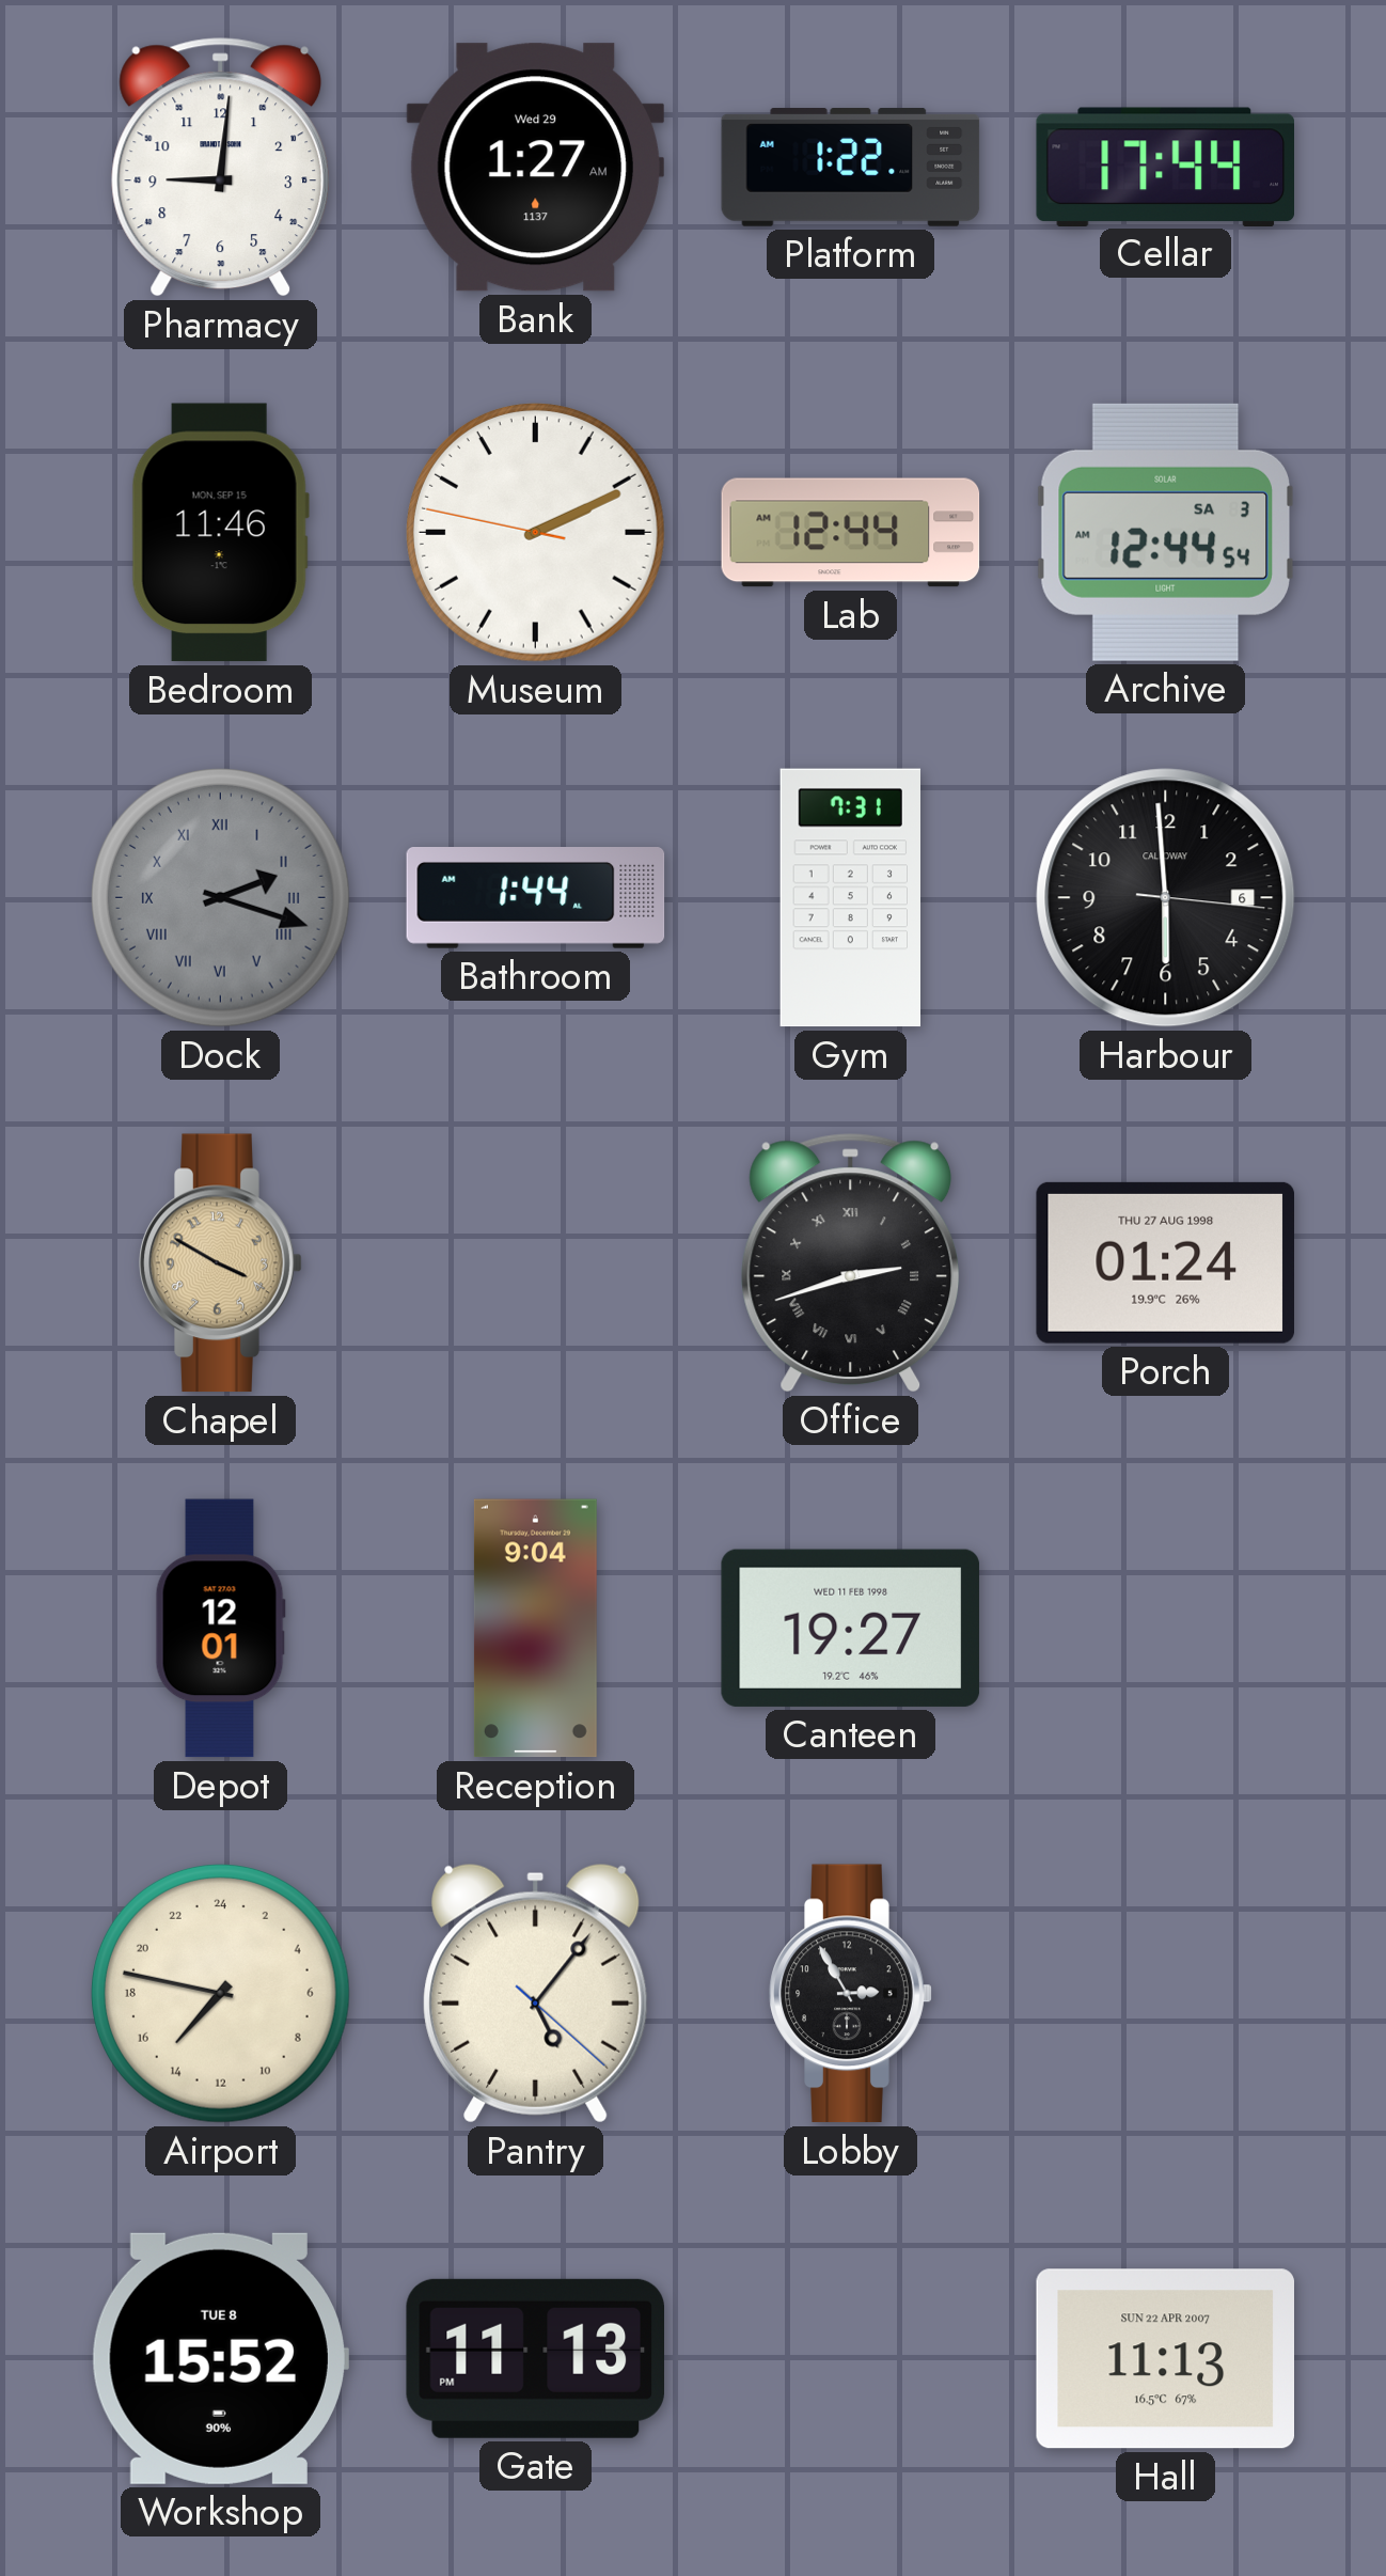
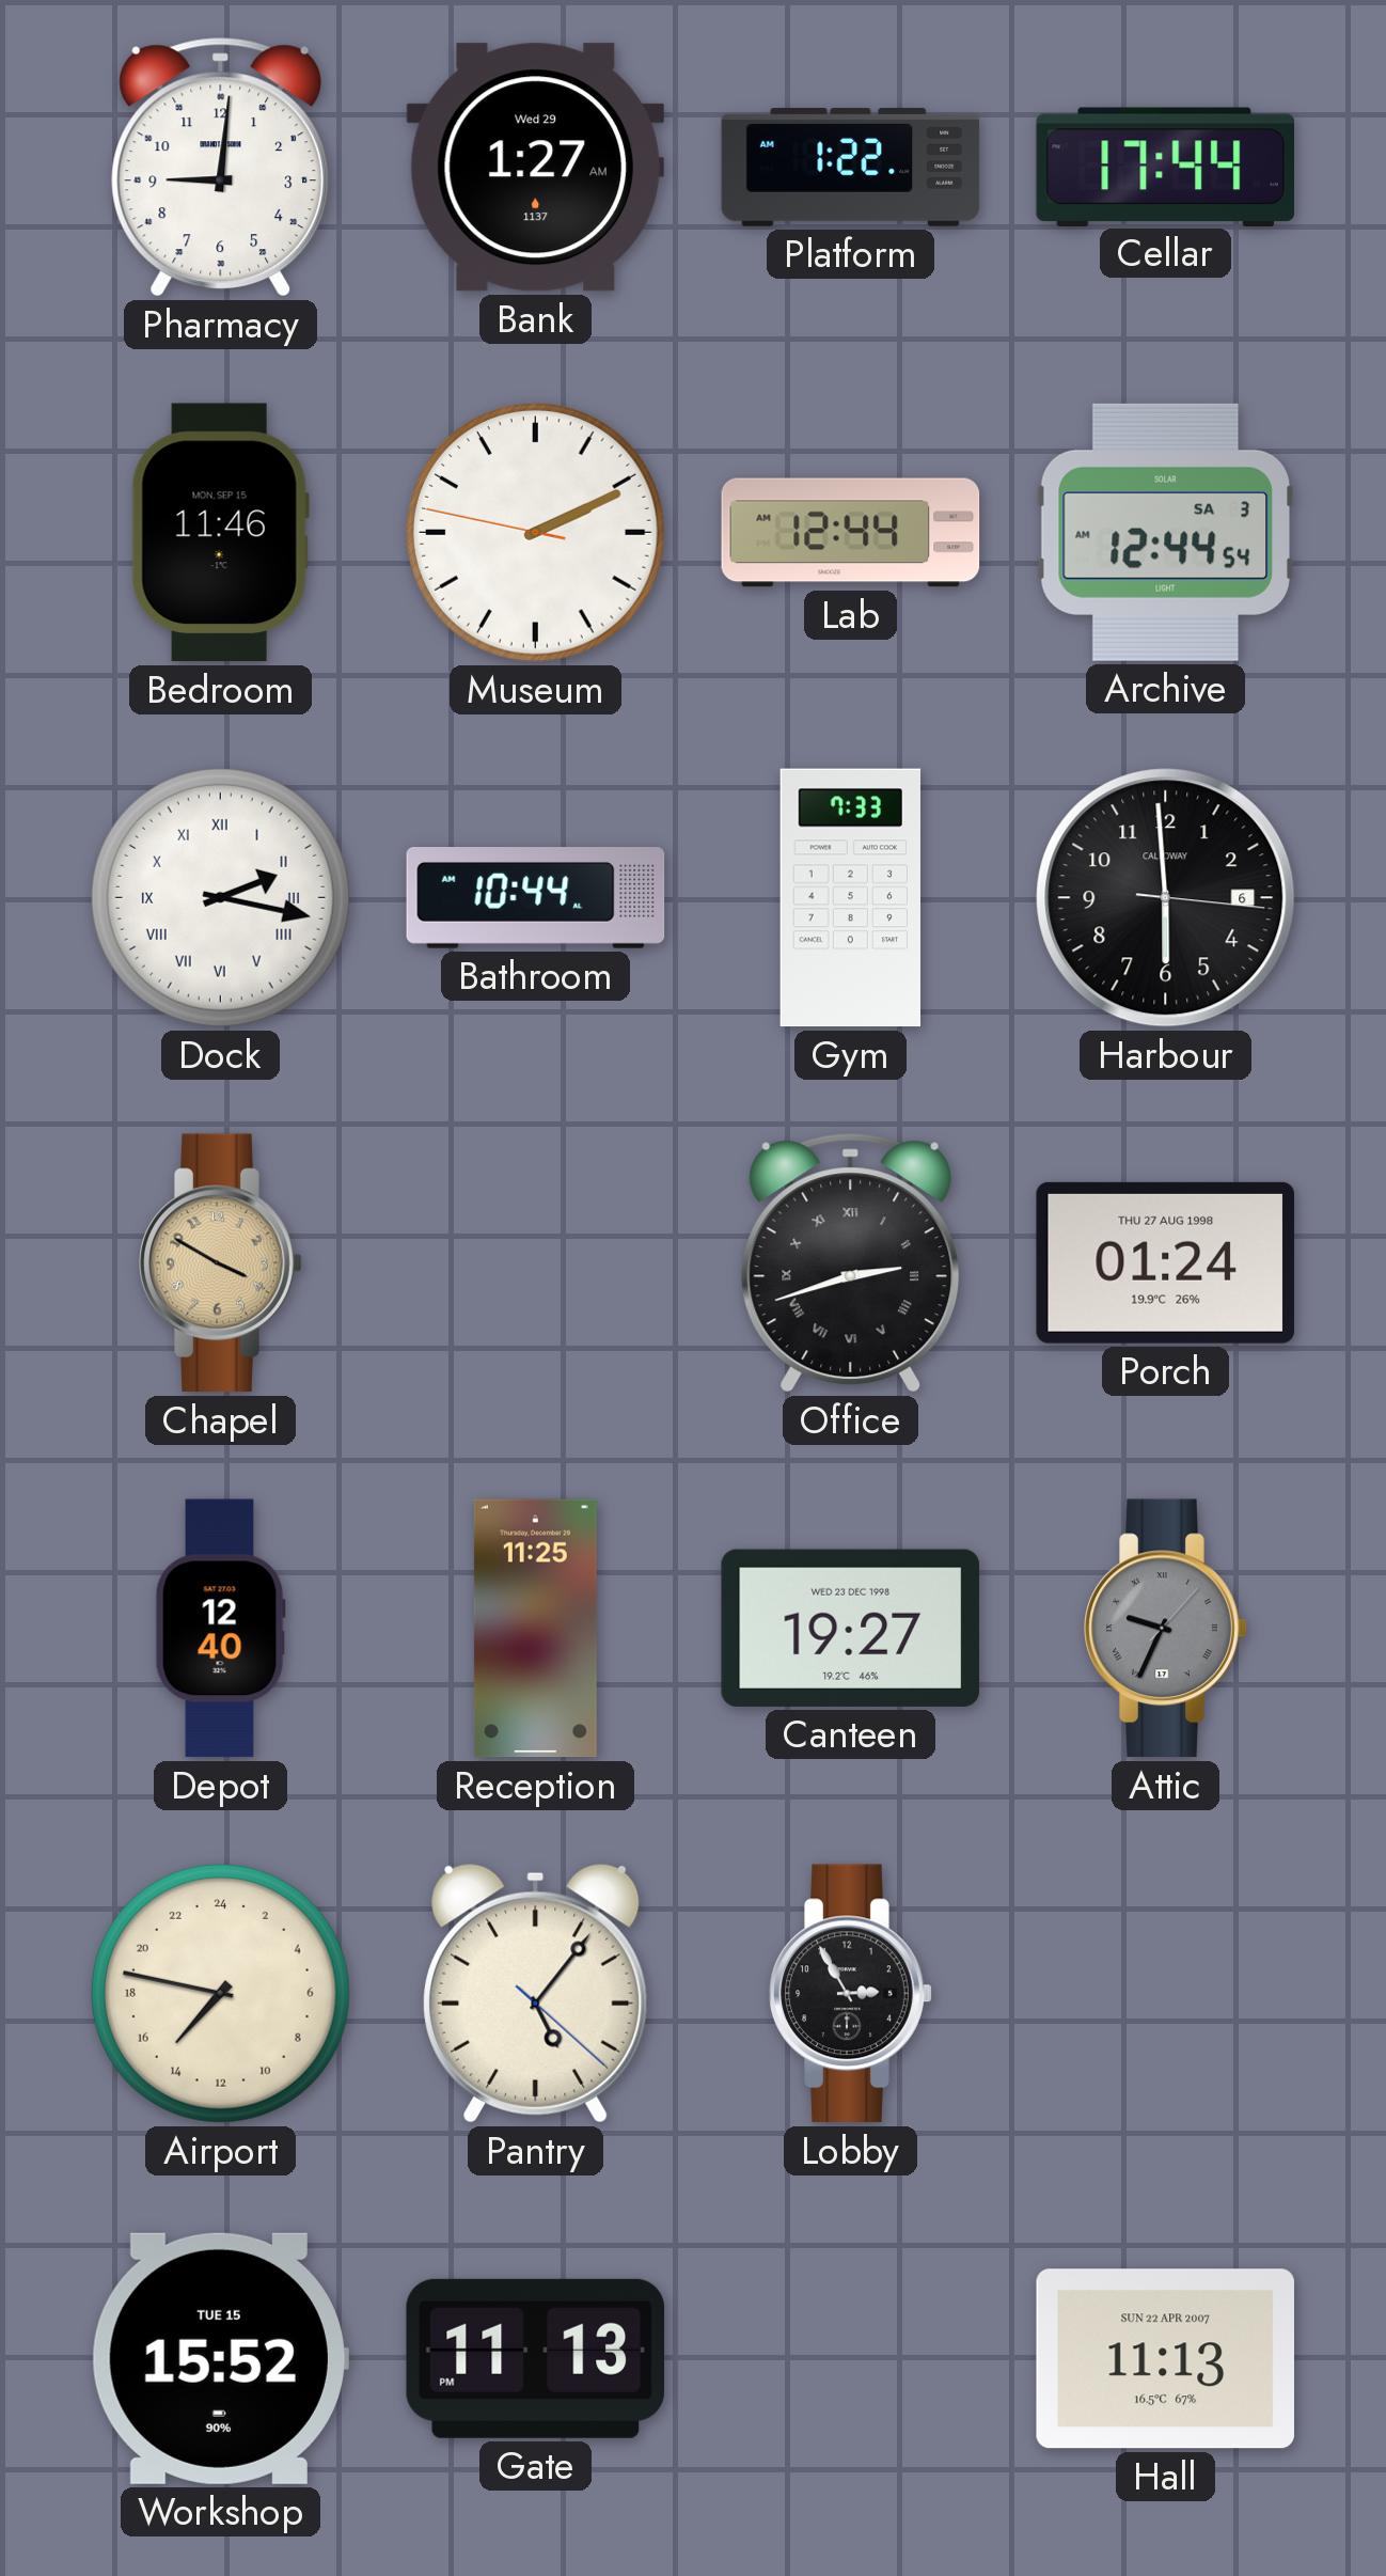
Dock: 2:18 -> 2:17
Dock dial: grey -> white
Bathroom: 1:44 -> 10:44
Gym: 7:31 -> 7:33
Depot: 12:01 -> 12:40
Reception: 9:04 -> 11:25
Canteen date: WED 11 FEB 1998 -> WED 23 DEC 1998
Attic: none -> 9:34
Workshop date: TUE 8 -> TUE 15
